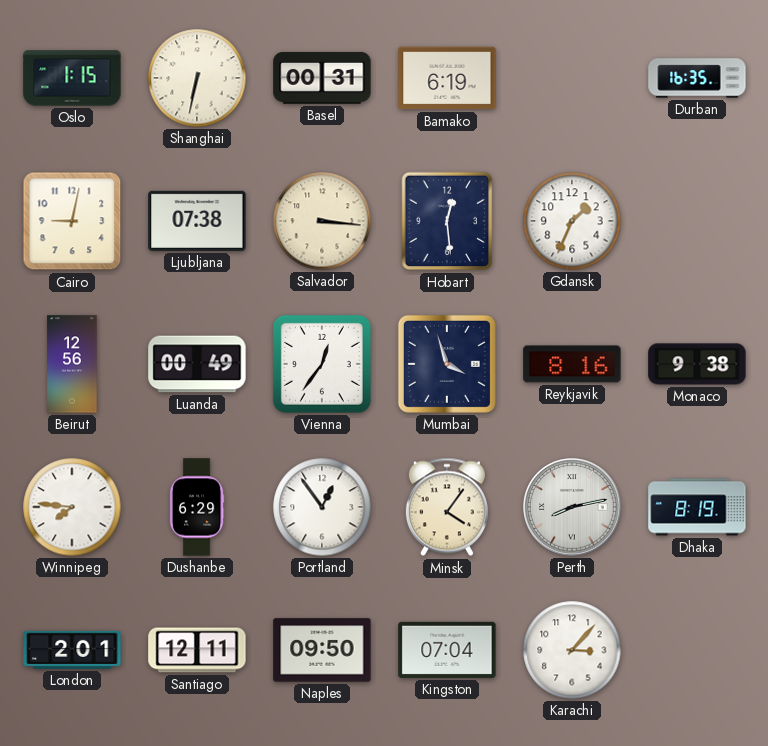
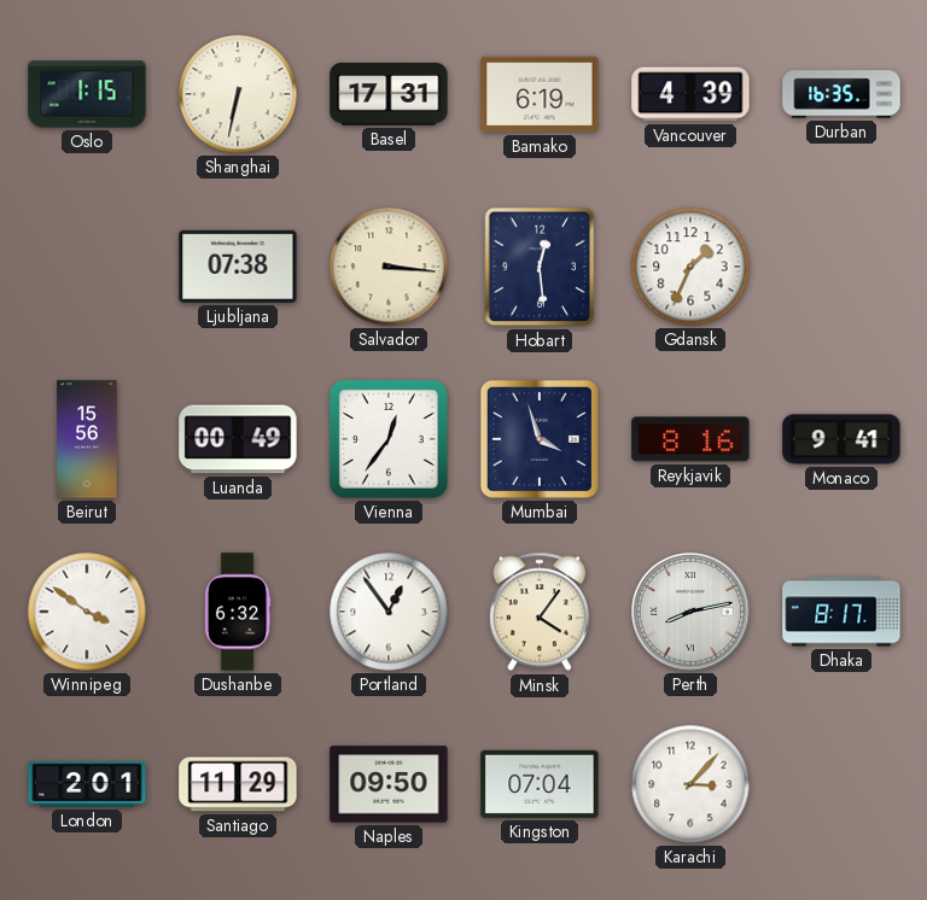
Basel: 00:31 -> 17:31
Vancouver: none -> 4:39
Cairo: 9:02 -> none
Beirut: 12:56 -> 15:56
Monaco: 9:38 -> 9:41
Winnipeg: 7:46 -> 3:51
Dushanbe: 6:29 -> 6:32
Dhaka: 8:19 -> 8:17
Santiago: 12:11 -> 11:29
